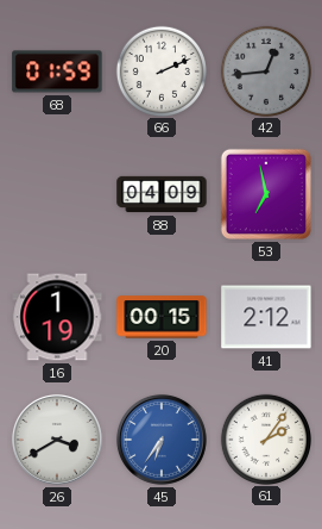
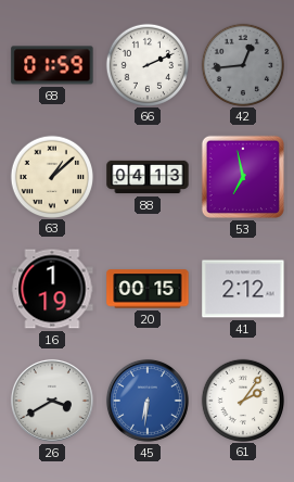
63: none -> 1:08
88: 04:09 -> 04:13
45: 6:36 -> 6:31
